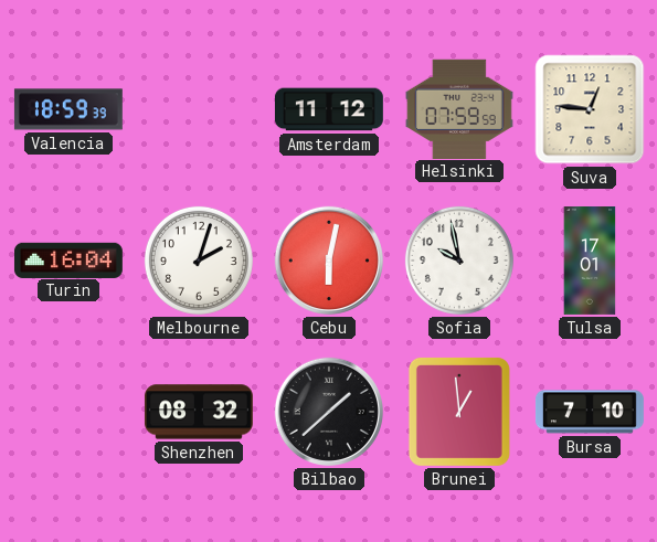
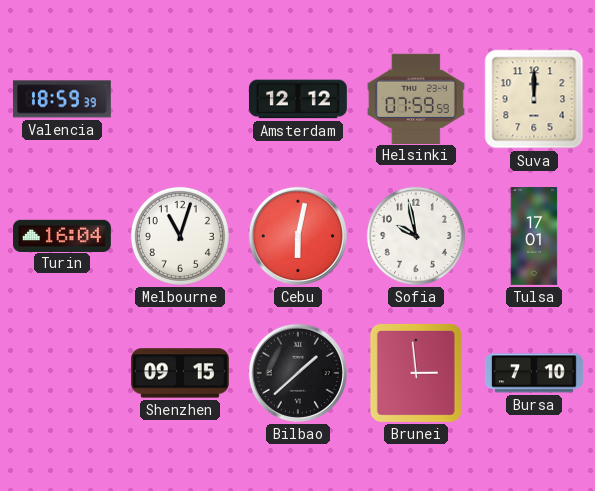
Amsterdam: 11:12 -> 12:12
Suva: 12:46 -> 12:00
Melbourne: 2:03 -> 11:03
Shenzhen: 08:32 -> 09:15
Brunei: 12:59 -> 2:59
